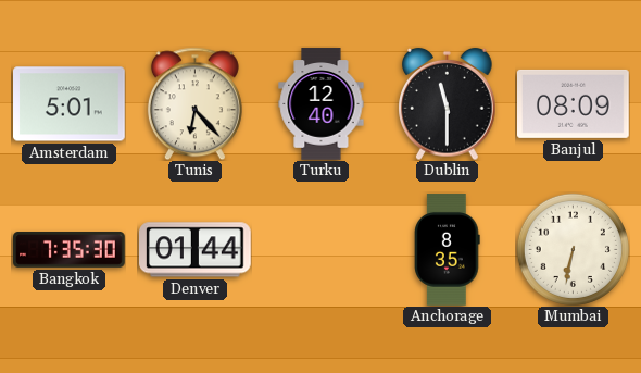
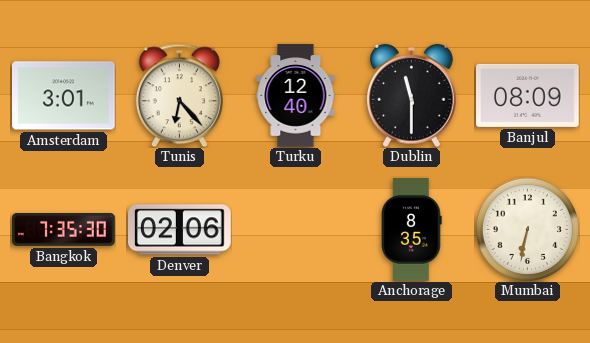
Amsterdam: 5:01 -> 3:01
Denver: 01:44 -> 02:06
